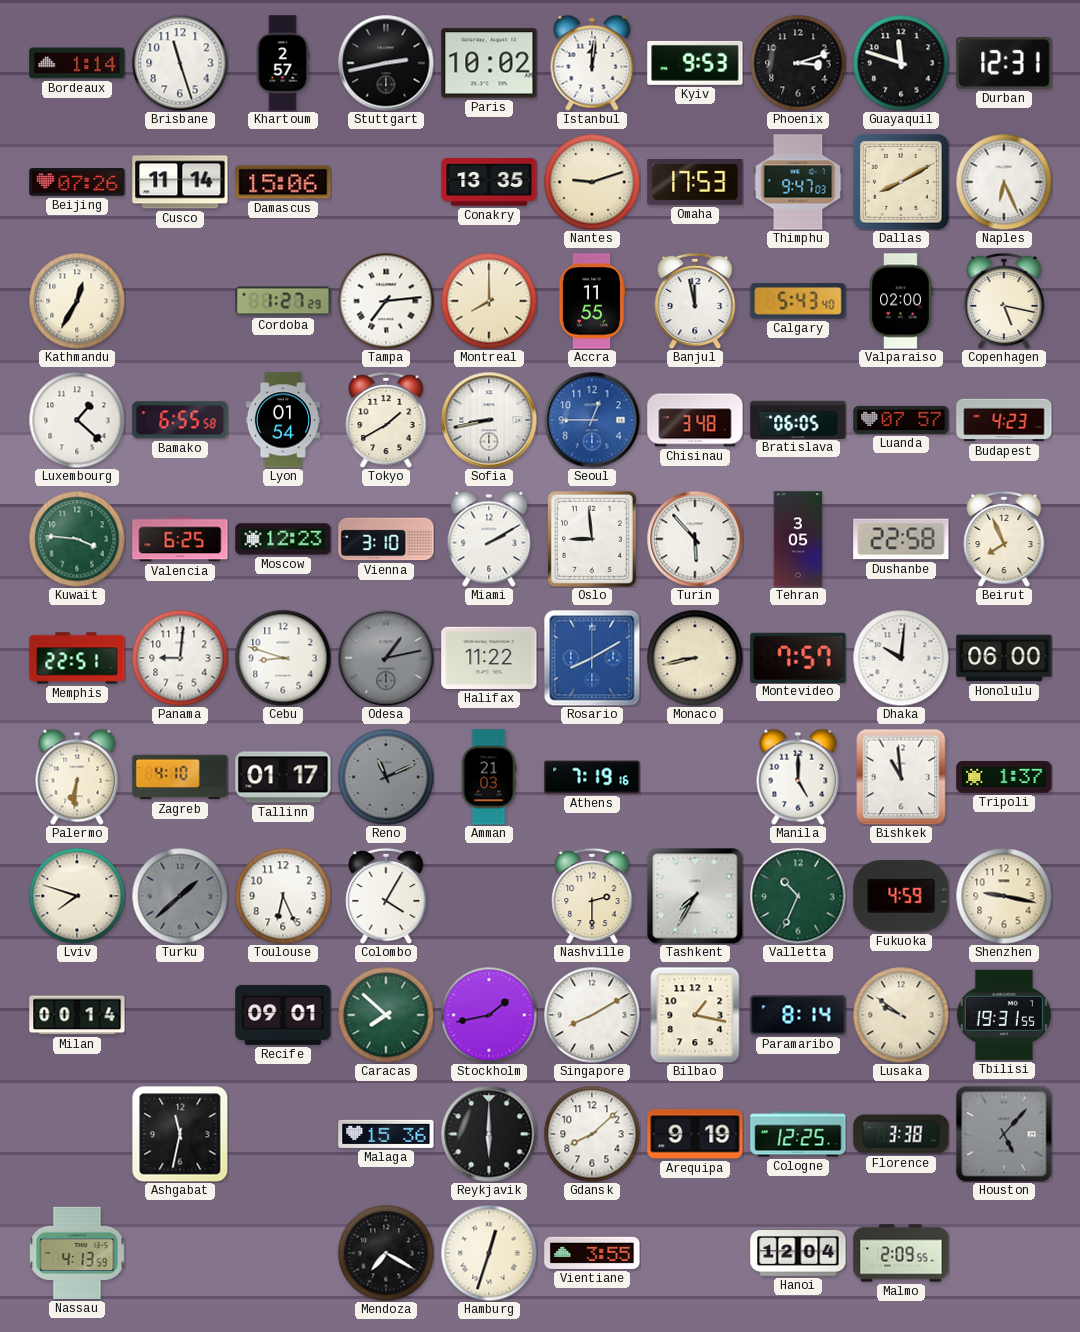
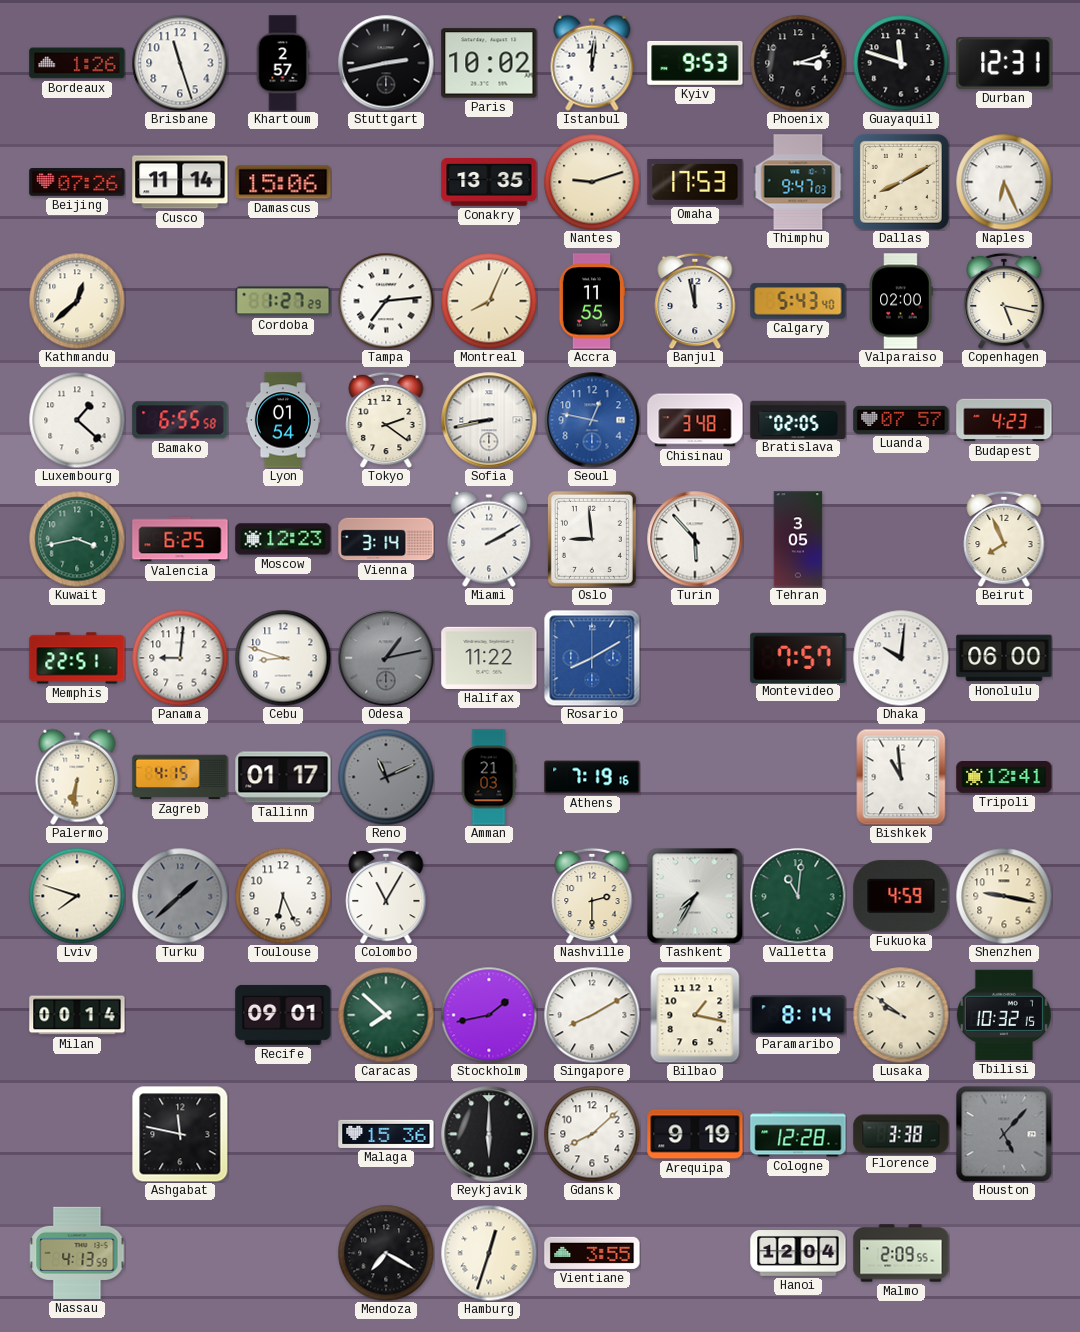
Bordeaux: 1:14 -> 1:26
Kathmandu: 12:35 -> 12:38
Montreal: 8:00 -> 8:04
Tokyo: 1:40 -> 2:21
Seoul: 12:45 -> 12:47
Bratislava: 06:05 -> 02:05
Kuwait: 3:46 -> 3:43
Vienna: 3:10 -> 3:14
Dushanbe: 22:58 -> none
Monaco: 8:43 -> none
Zagreb: 4:10 -> 4:15
Manila: 5:00 -> none
Tripoli: 1:37 -> 12:41
Colombo: 4:05 -> 11:05
Valletta: 10:34 -> 11:01
Tbilisi: 19:31 -> 10:32
Ashgabat: 11:32 -> 11:47
Cologne: 12:25 -> 12:28
